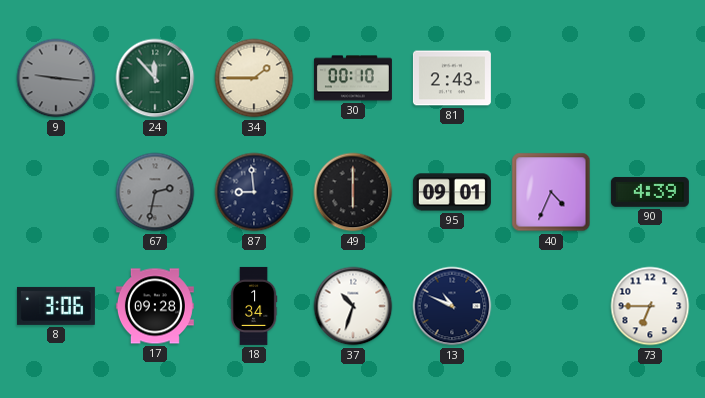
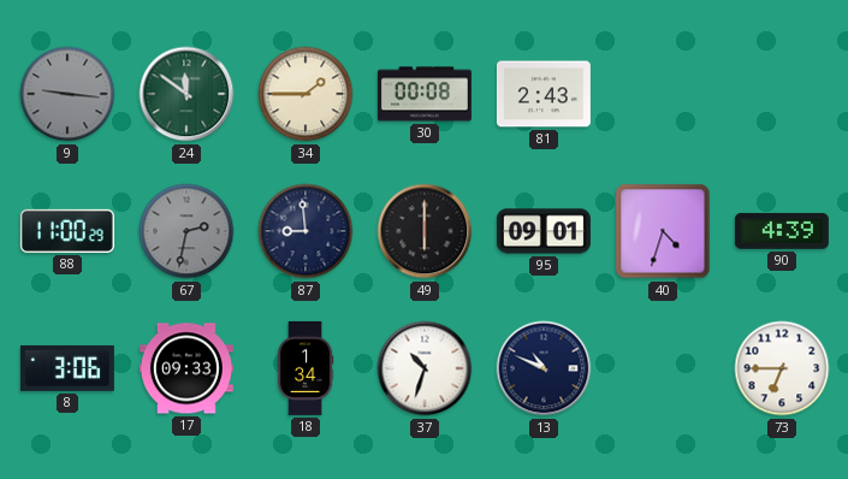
24: 11:53 -> 11:51
30: 00:10 -> 00:08
88: none -> 11:00
40: 4:34 -> 4:33
17: 09:28 -> 09:33
